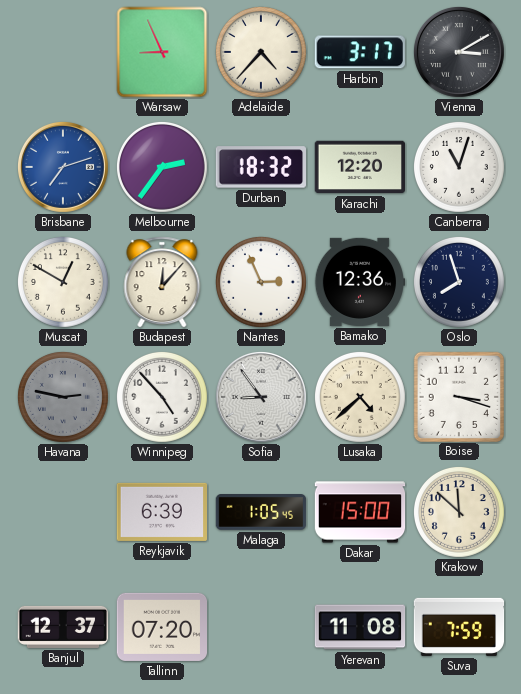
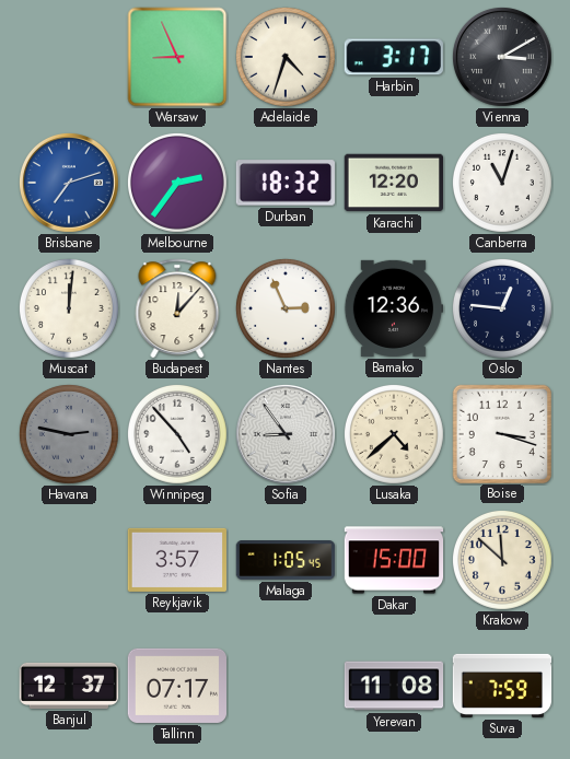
Adelaide: 4:37 -> 4:33
Muscat: 12:50 -> 12:01
Oslo: 7:57 -> 12:46
Reykjavik: 6:39 -> 3:57
Tallinn: 07:20 -> 07:17
